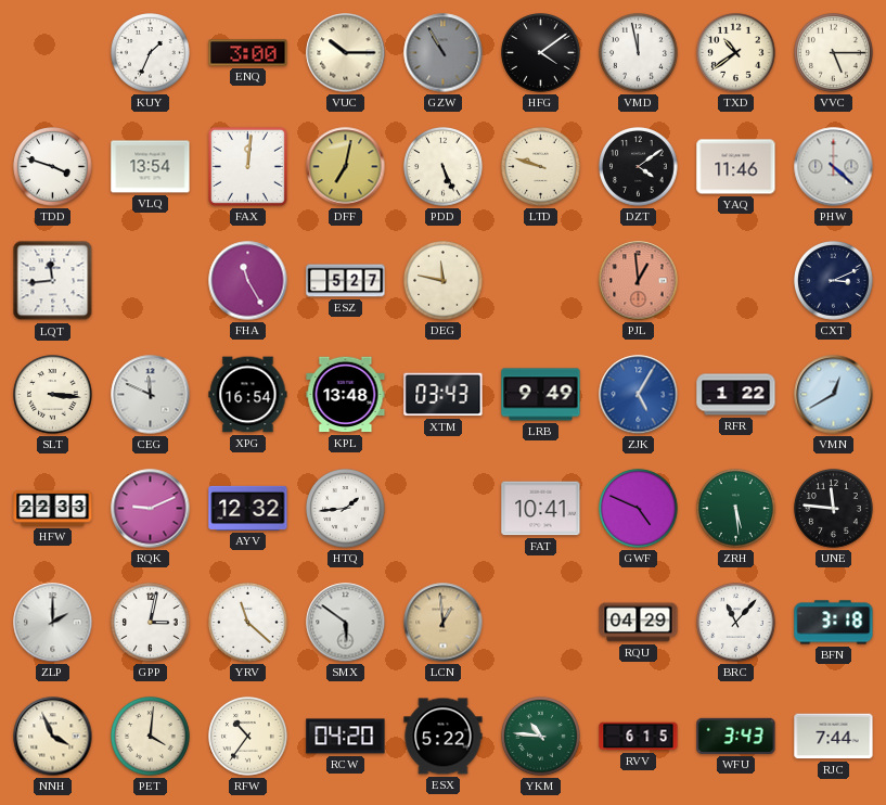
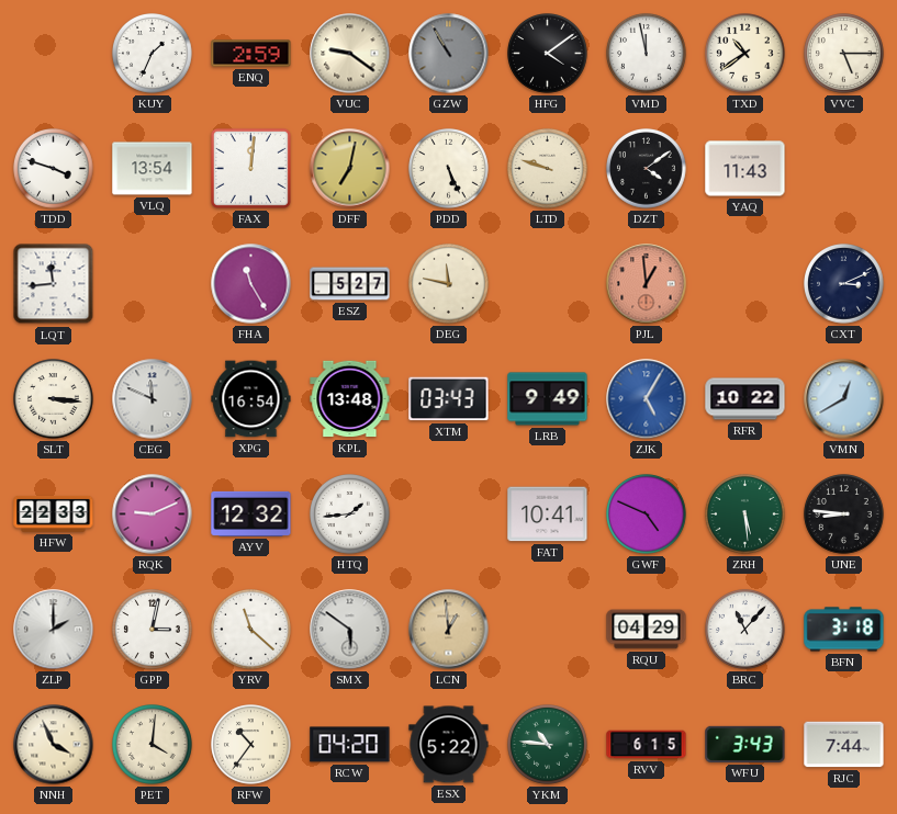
ENQ: 3:00 -> 2:59
VUC: 10:15 -> 9:21
YAQ: 11:46 -> 11:43
PHW: 4:22 -> none
RFR: 1:22 -> 10:22
UNE: 11:46 -> 8:46
